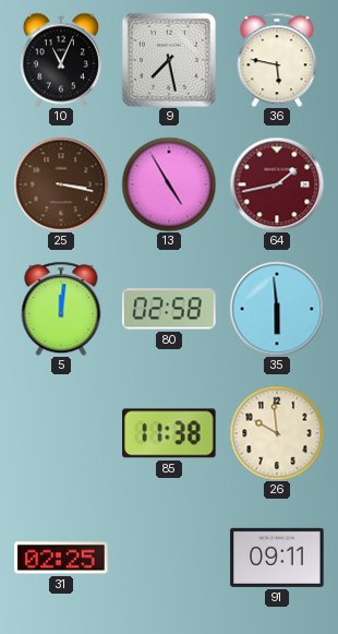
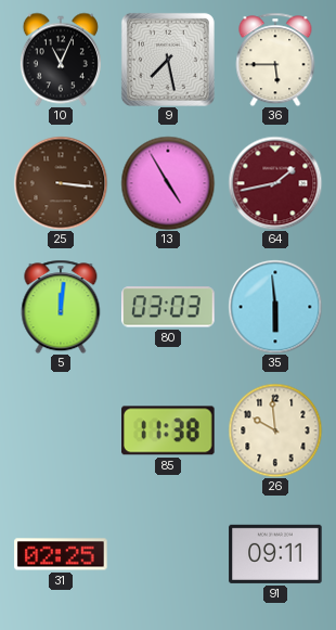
36: 5:47 -> 5:45
25: 3:17 -> 3:16
80: 02:58 -> 03:03
